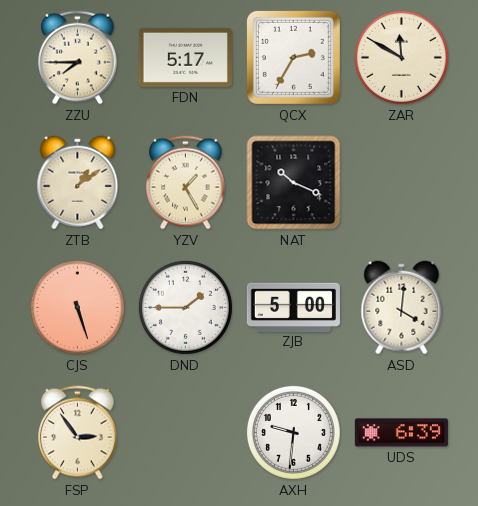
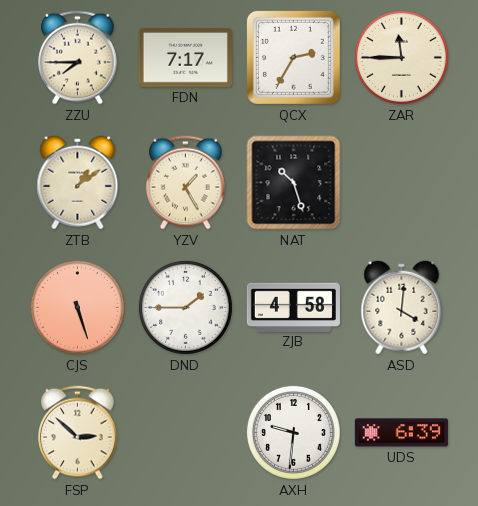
FDN: 5:17 -> 7:17
ZAR: 11:50 -> 11:45
NAT: 10:19 -> 10:27
ZJB: 5:00 -> 4:58
FSP: 2:54 -> 2:52
